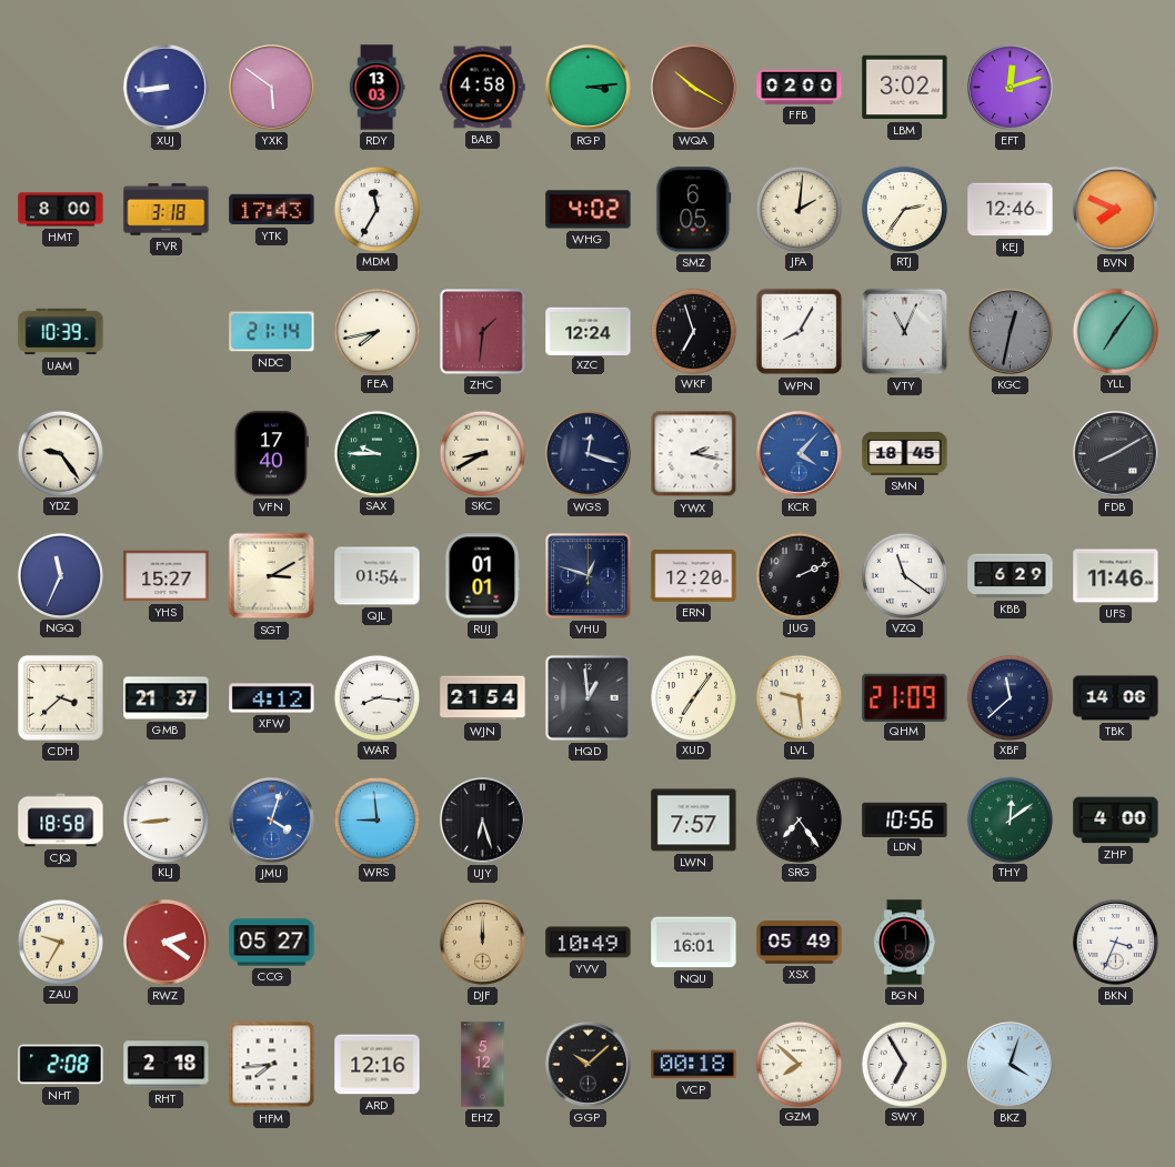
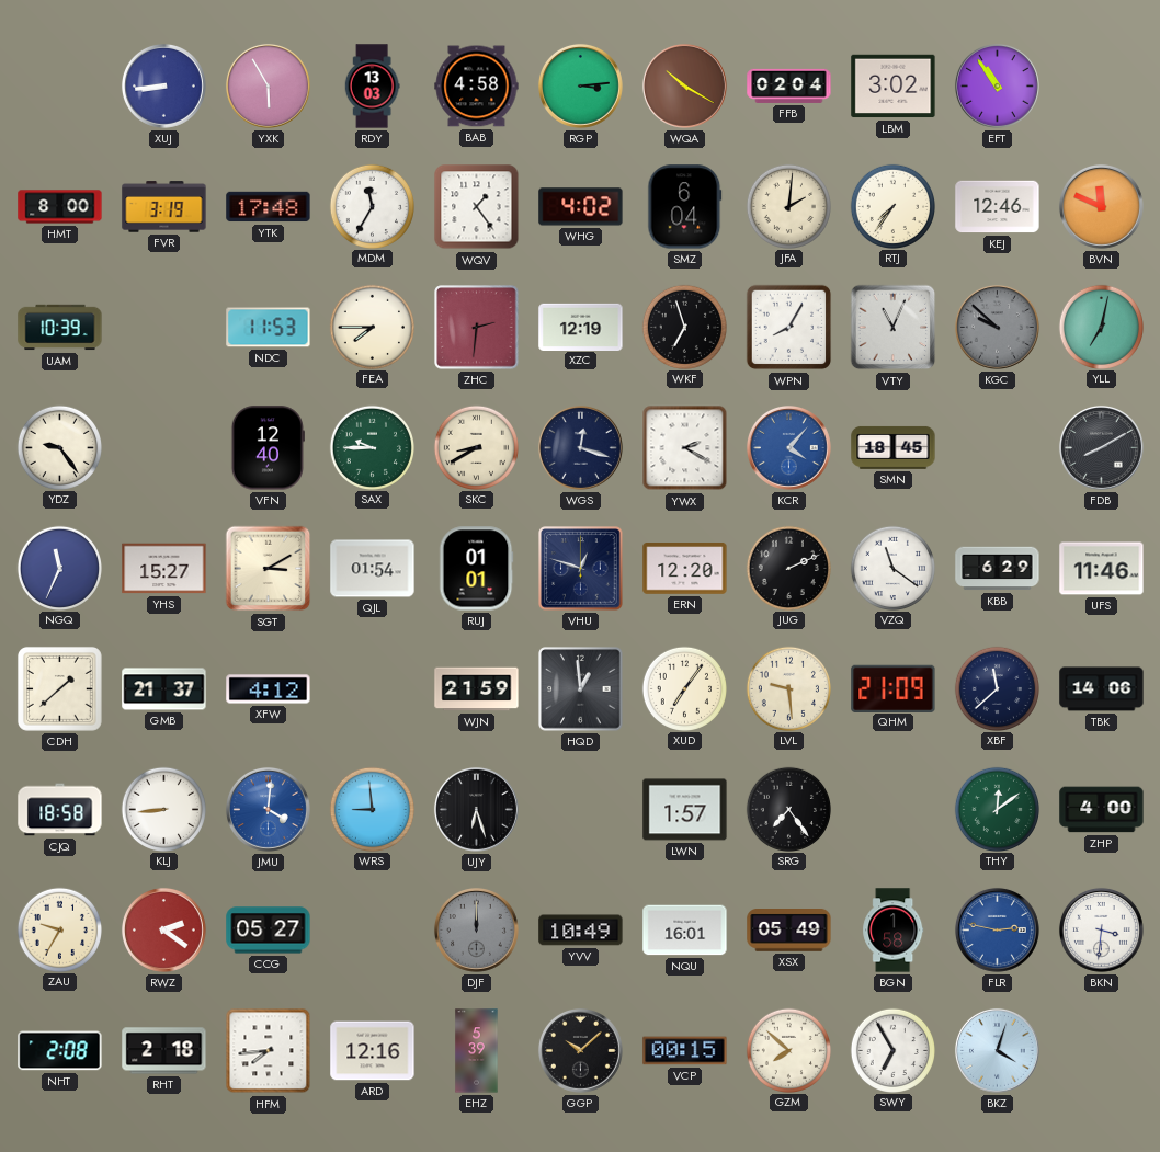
YXK: 5:51 -> 5:55
FFB: 02:00 -> 02:04
EFT: 12:12 -> 10:54
FVR: 3:18 -> 3:19
YTK: 17:43 -> 17:48
WQV: none -> 1:24
SMZ: 6:05 -> 6:04
RTJ: 2:36 -> 7:36
BVN: 7:49 -> 11:49
NDC: 21:14 -> 11:53
FEA: 7:43 -> 7:45
ZHC: 1:31 -> 2:31
XZC: 12:24 -> 12:19
KGC: 12:32 -> 9:52
YLL: 7:06 -> 7:02
VFN: 17:40 -> 12:40
YWX: 2:17 -> 2:20
CDH: 3:38 -> 1:38
WAR: 8:16 -> none
WJN: 21:54 -> 21:59
JMU: 4:03 -> 4:01
LWN: 7:57 -> 1:57
LDN: 10:56 -> none
DJF dial: champagne -> grey
FLR: none -> 2:47
BKN: 3:34 -> 3:31
EHZ: 5:12 -> 5:39
VCP: 00:18 -> 00:15
